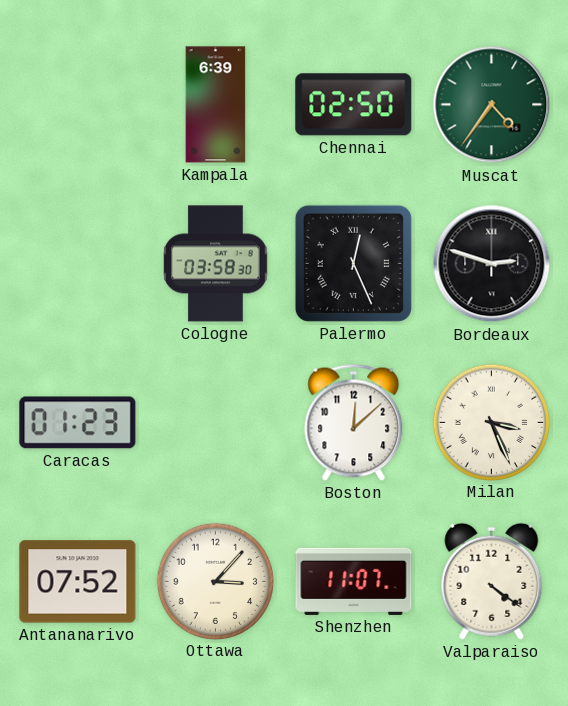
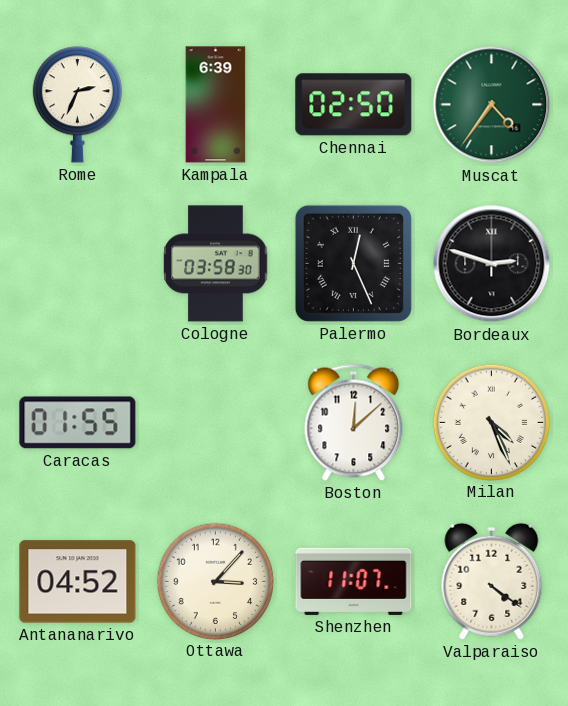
Rome: none -> 2:34
Caracas: 01:23 -> 01:55
Milan: 3:26 -> 4:26
Antananarivo: 07:52 -> 04:52
